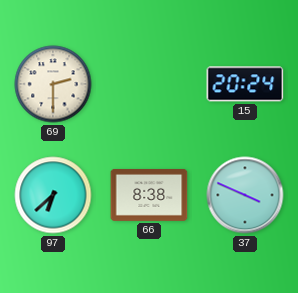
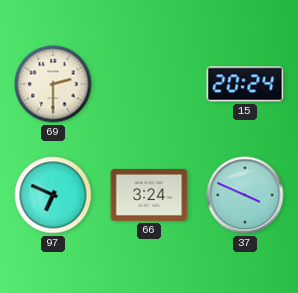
97: 6:38 -> 6:49
66: 8:38 -> 3:24
